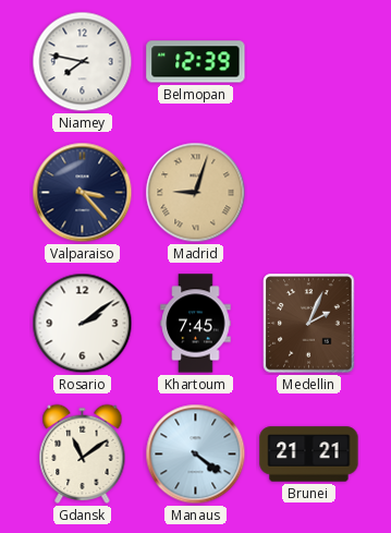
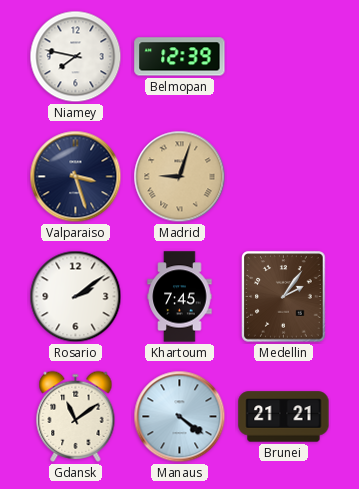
Valparaiso: 3:23 -> 3:27
Medellin: 2:04 -> 2:06
